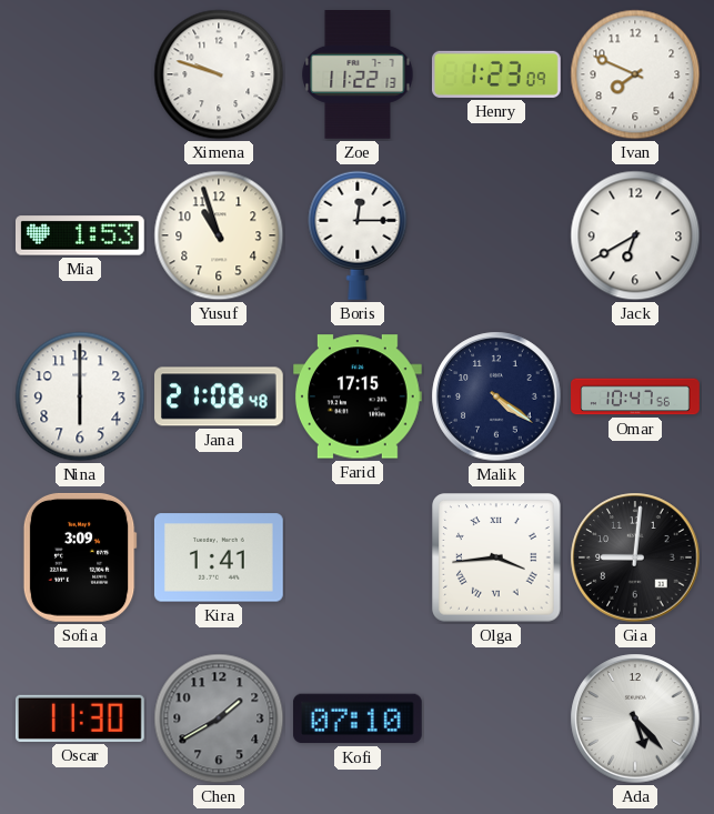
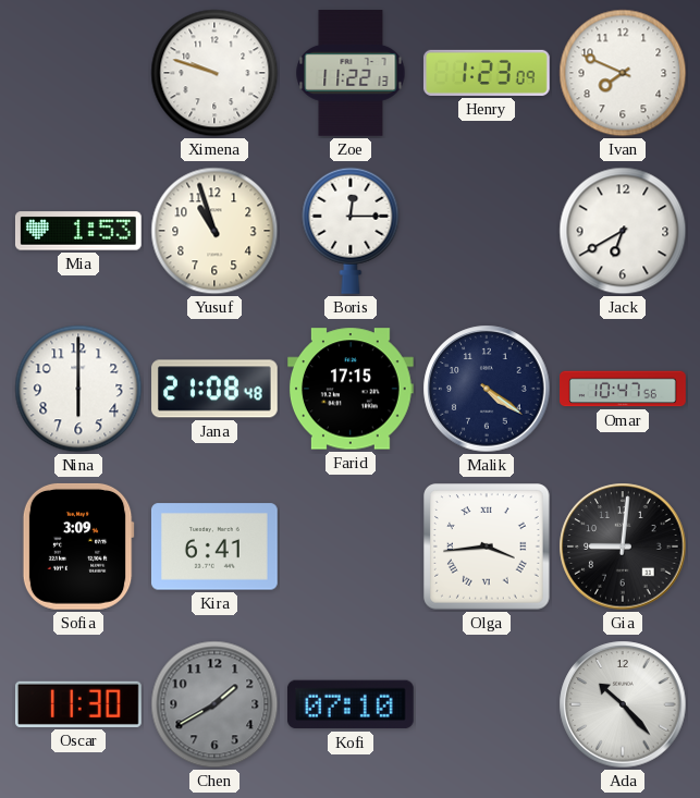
Kira: 1:41 -> 6:41
Ada: 5:23 -> 10:23
